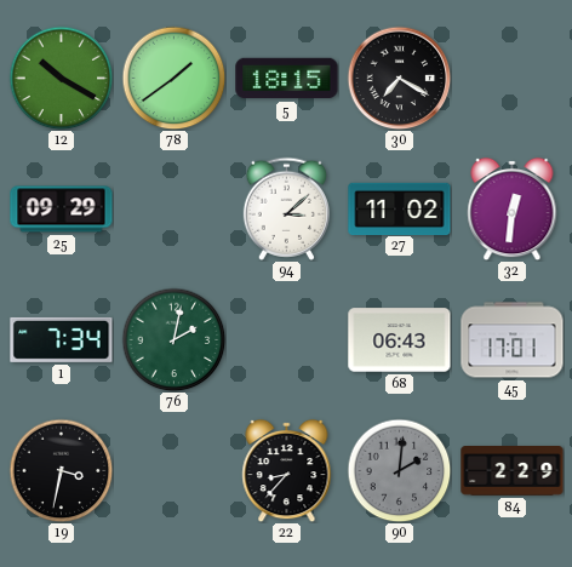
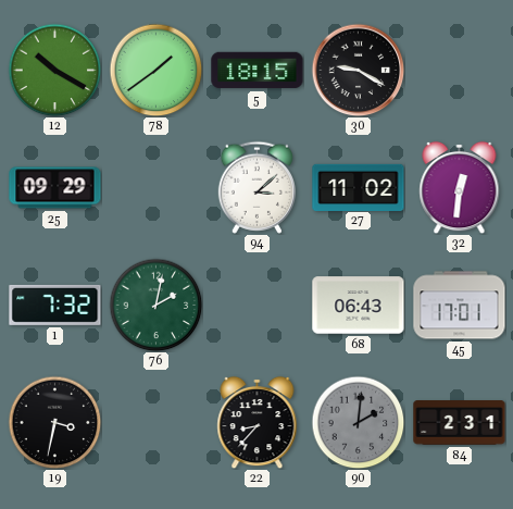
30: 7:20 -> 9:20
1: 7:34 -> 7:32
84: 2:29 -> 2:31
